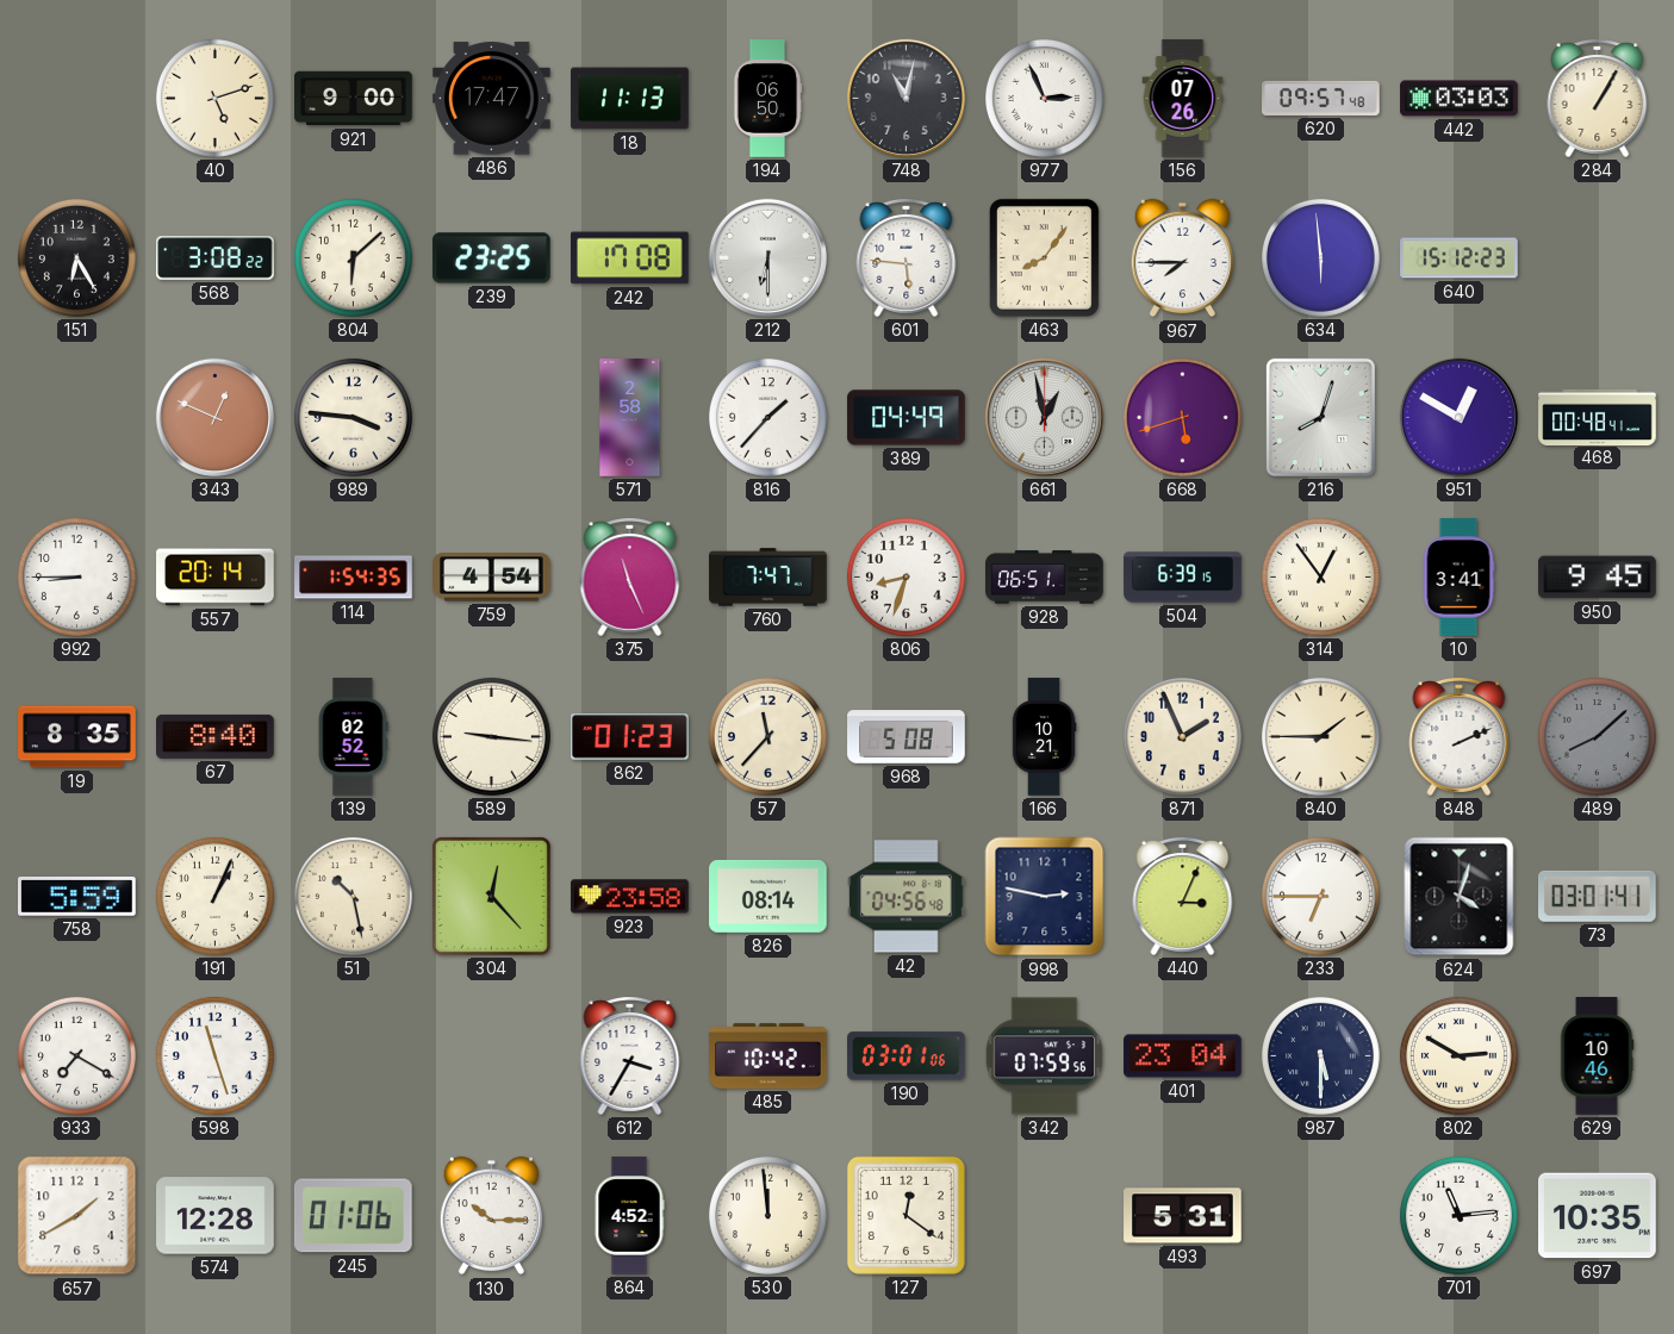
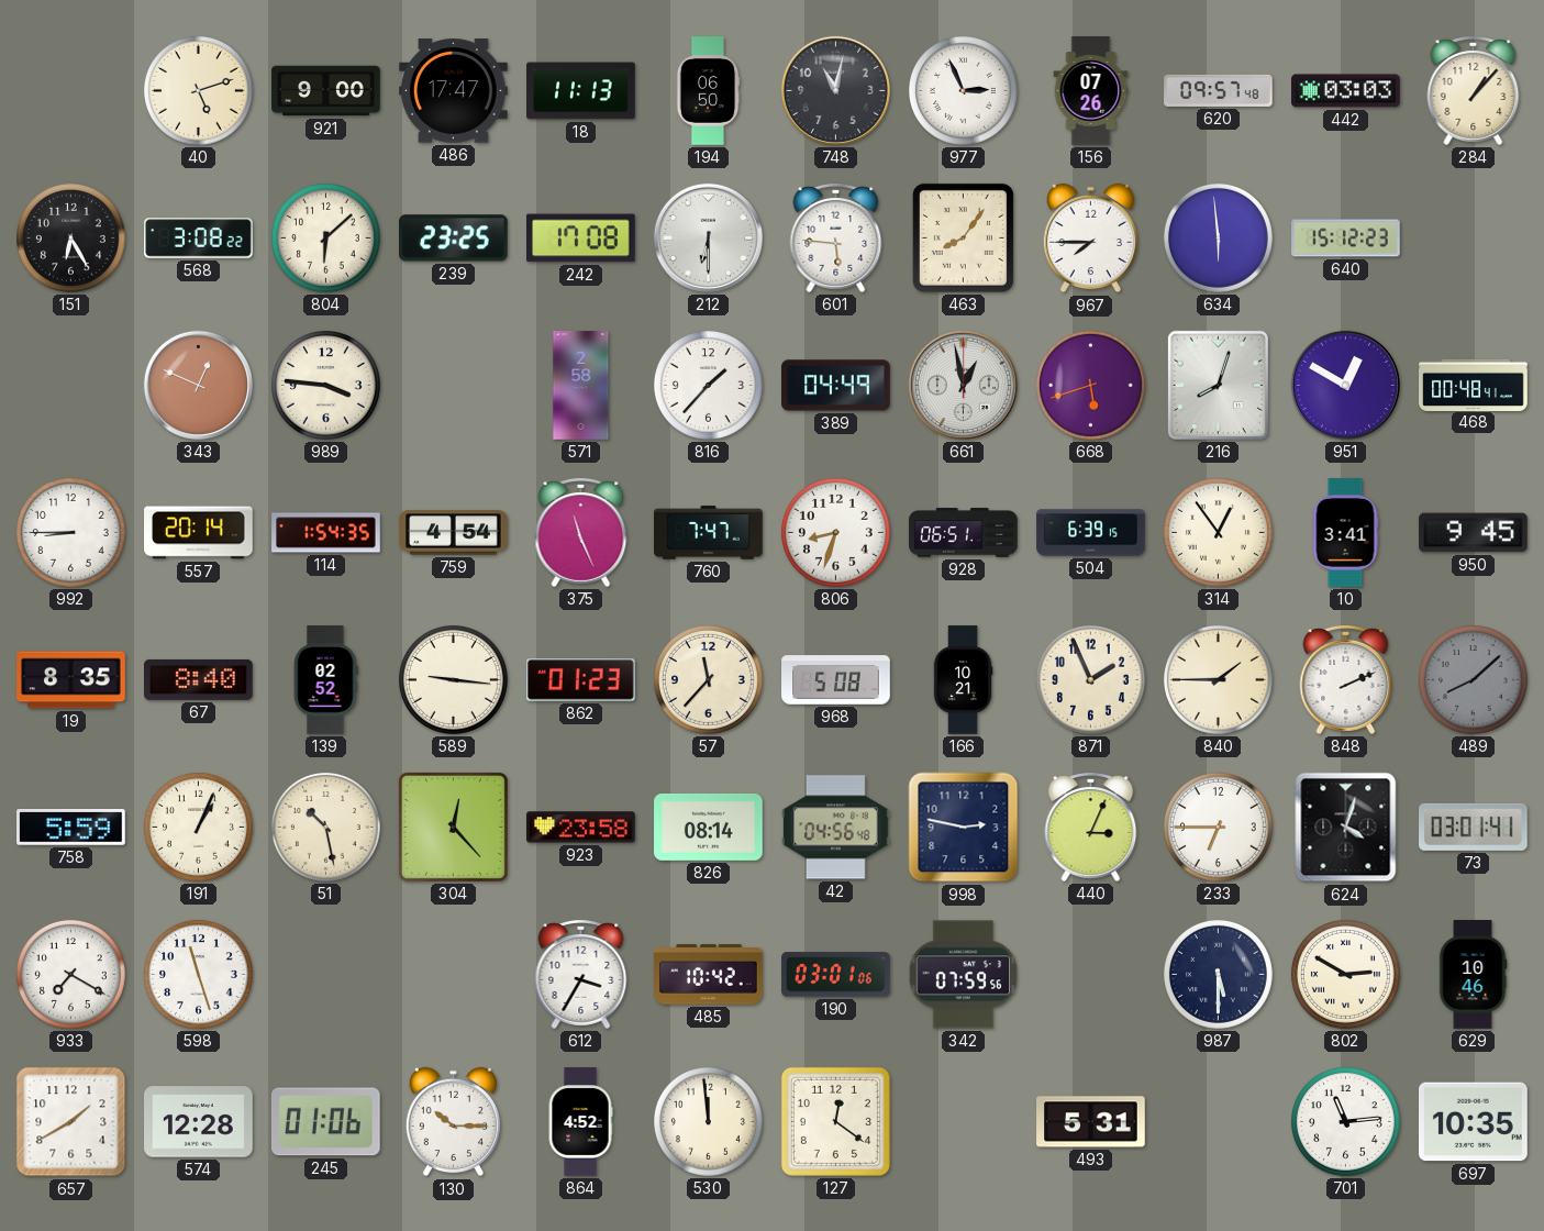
284: 1:05 -> 1:07
401: 23:04 -> none
